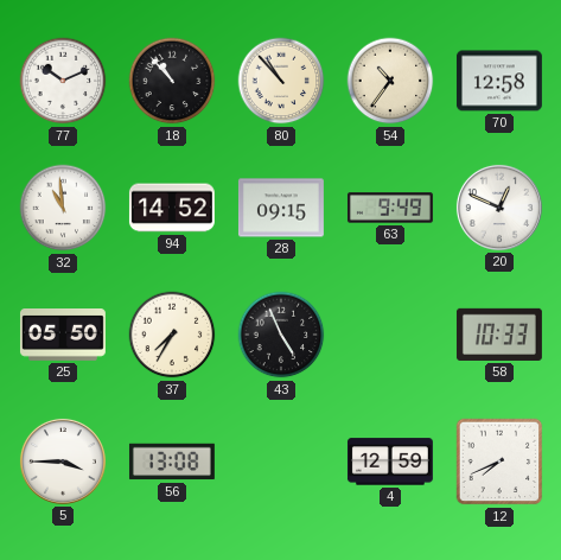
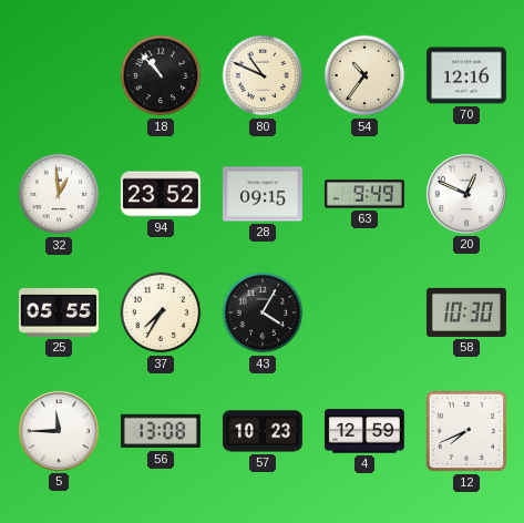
77: 10:11 -> none
80: 10:53 -> 10:49
70: 12:58 -> 12:16
32: 10:59 -> 12:59
94: 14:52 -> 23:52
25: 05:50 -> 05:55
43: 4:56 -> 4:05
58: 10:33 -> 10:30
5: 3:45 -> 11:45
57: none -> 10:23
